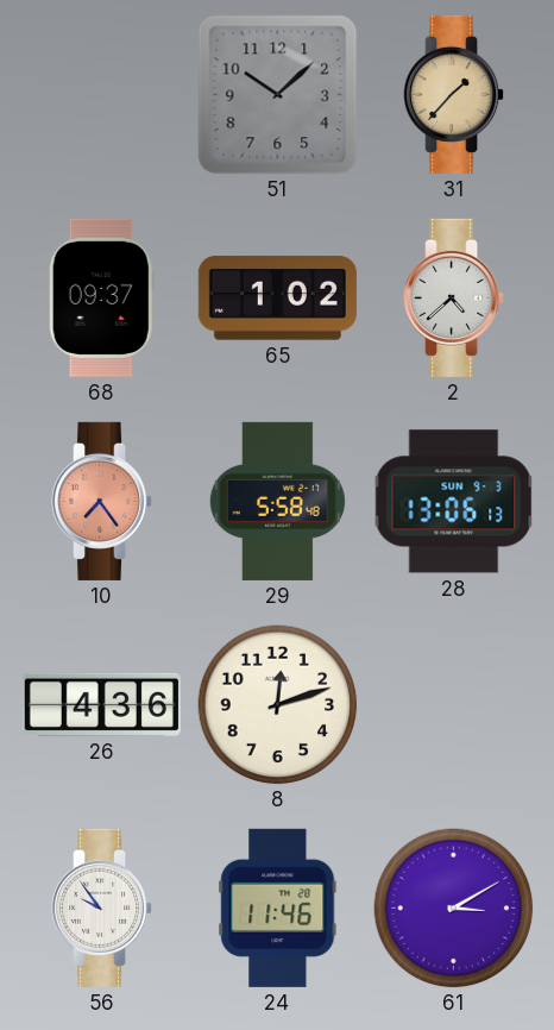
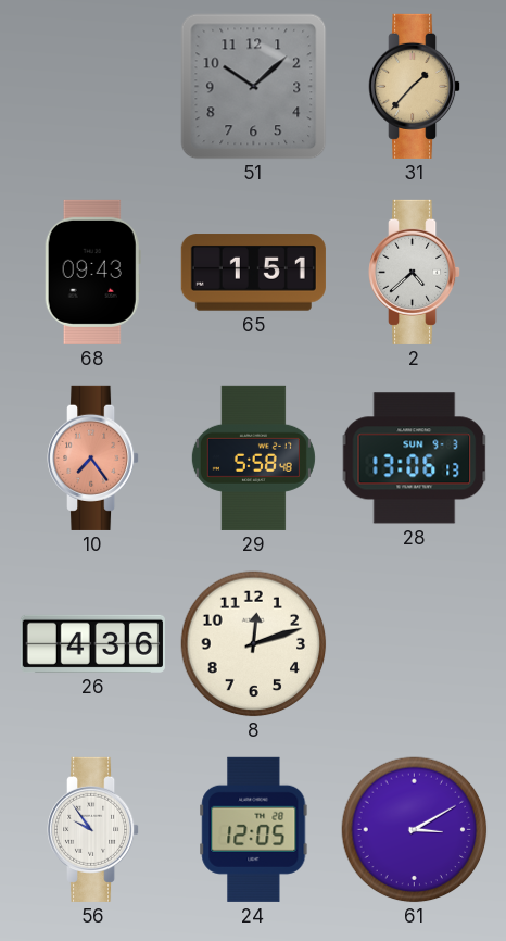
68: 09:37 -> 09:43
65: 1:02 -> 1:51
24: 11:46 -> 12:05
